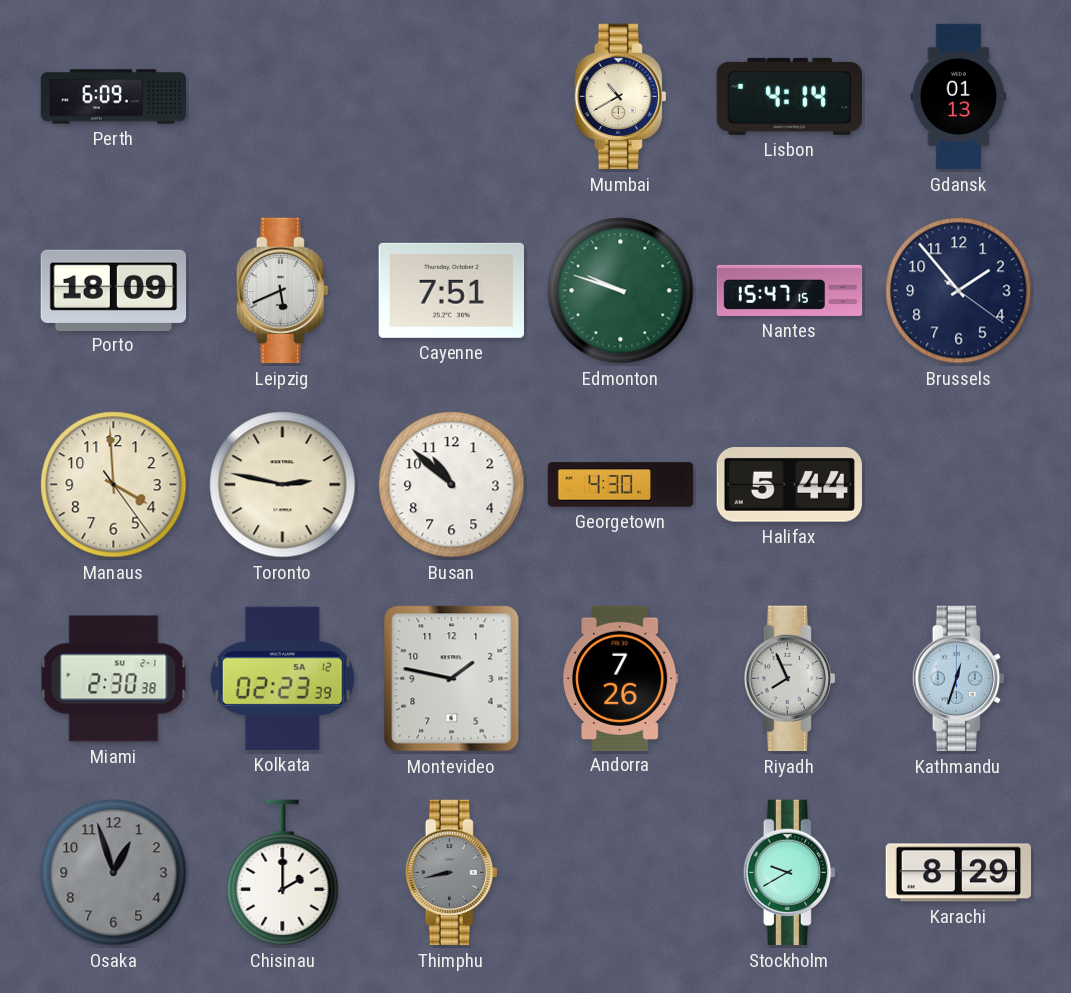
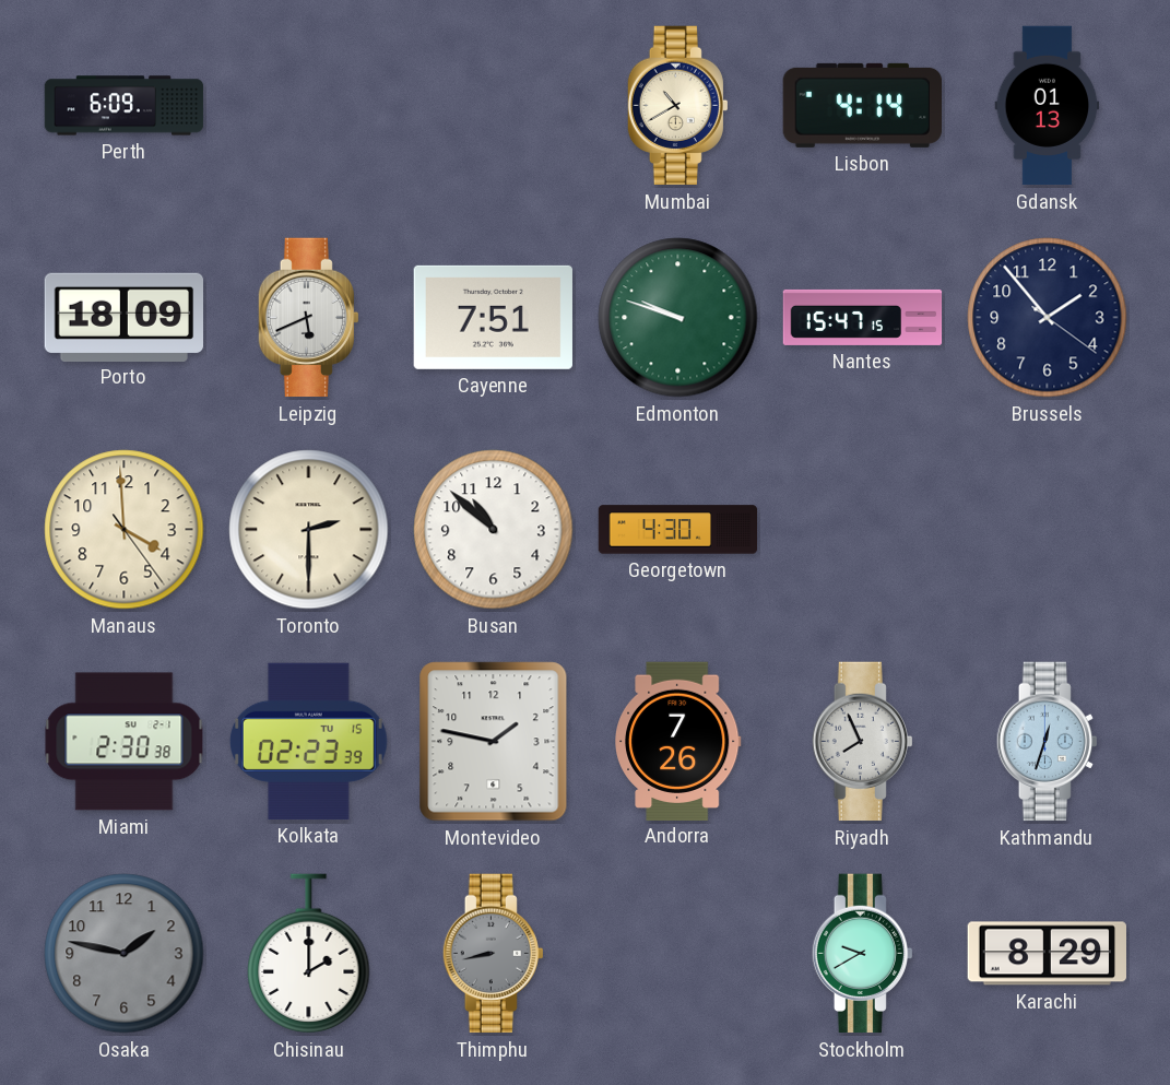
Toronto: 2:47 -> 2:30
Halifax: 5:44 -> none
Kolkata date: SA 12 -> TU 15
Osaka: 12:57 -> 1:47
